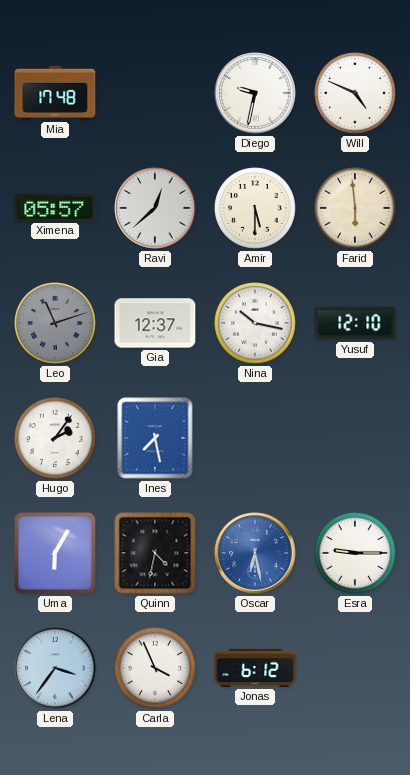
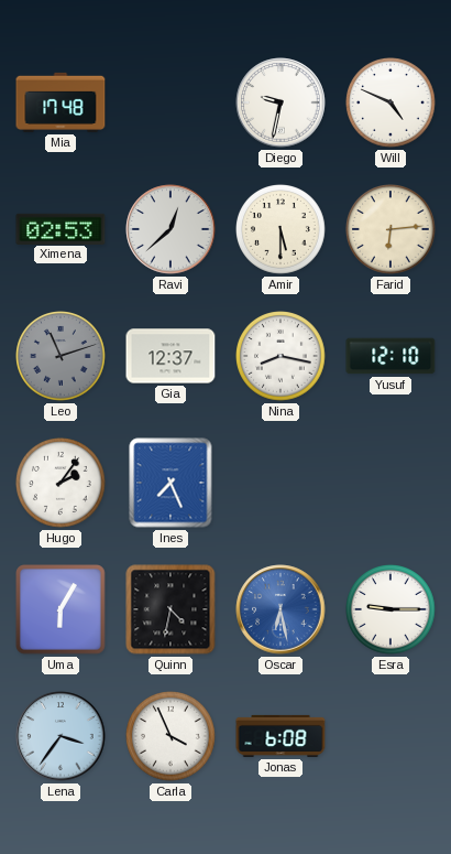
Ximena: 05:57 -> 02:53
Farid: 5:59 -> 6:14
Nina: 10:17 -> 8:17
Ines: 7:28 -> 7:26
Jonas: 6:12 -> 6:08
